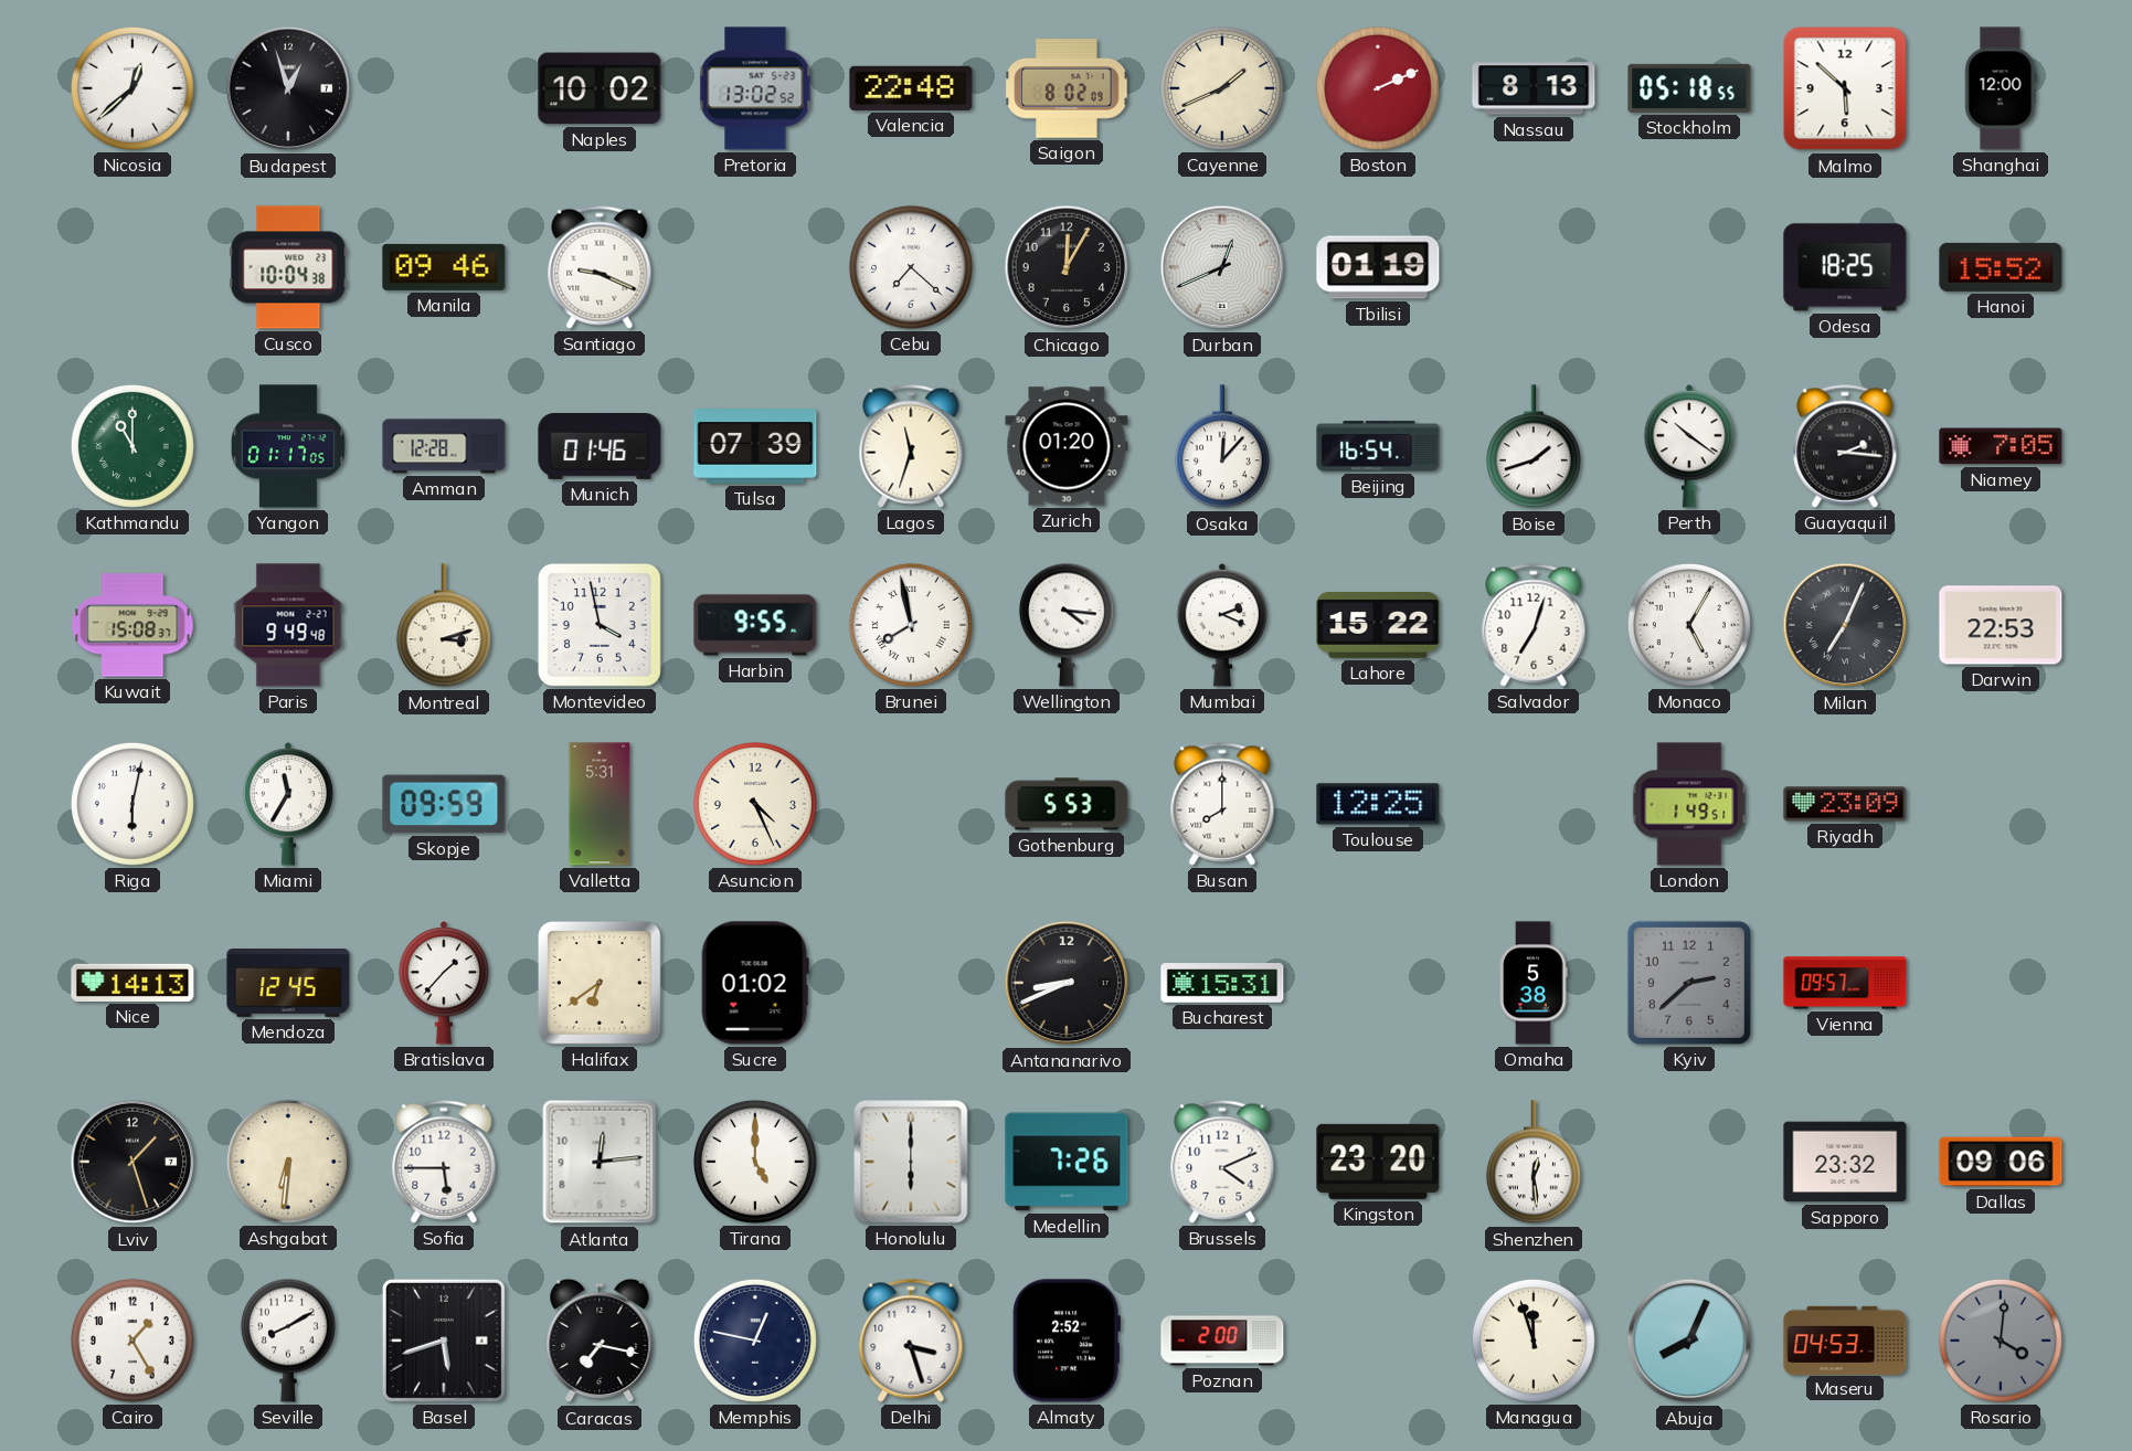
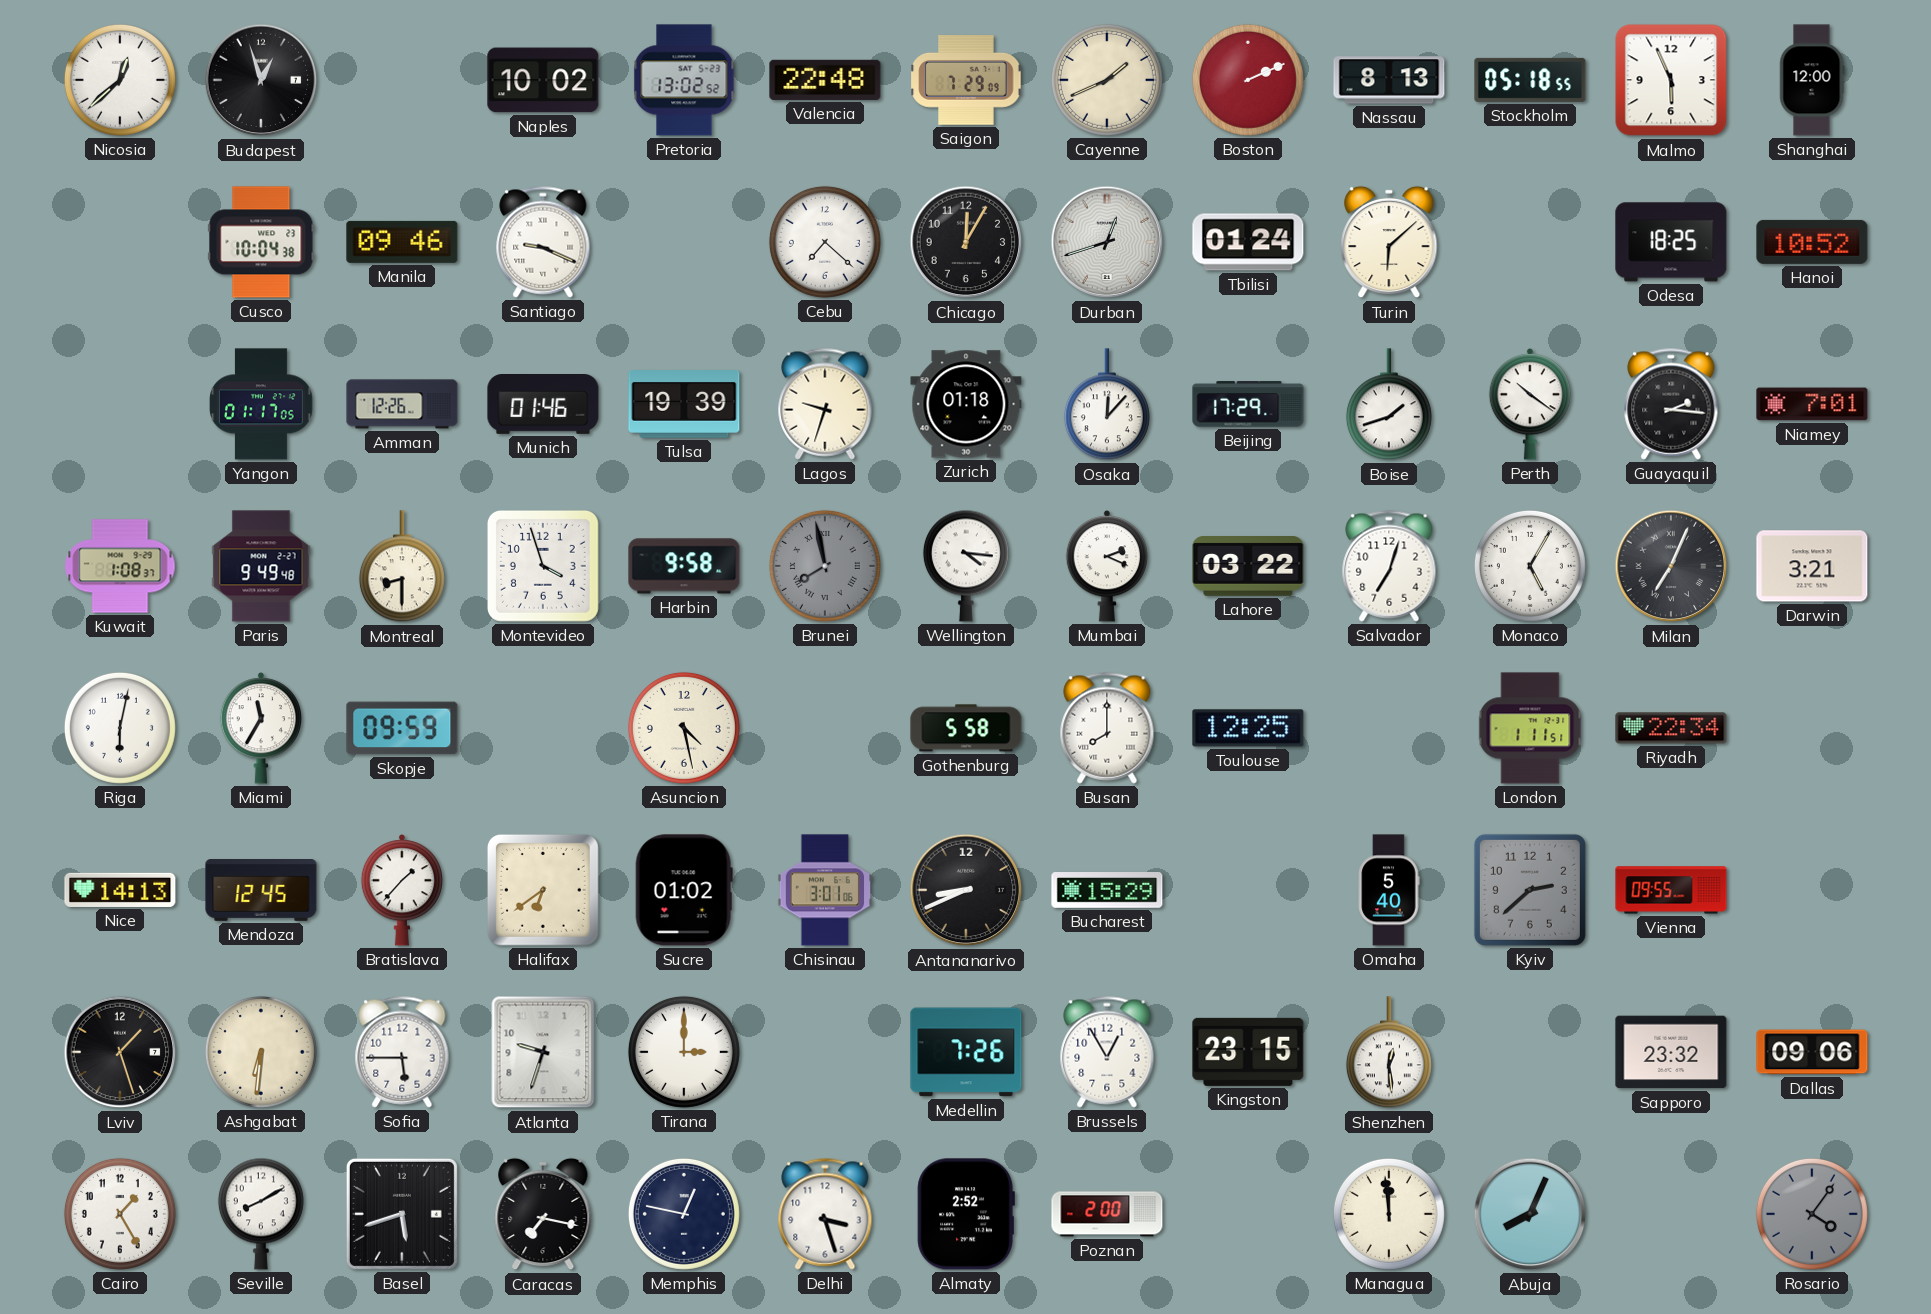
Saigon: 8:02 -> 7:29
Malmo: 5:52 -> 5:56
Durban: 12:41 -> 12:42
Tbilisi: 01:19 -> 01:24
Turin: none -> 6:08
Hanoi: 15:52 -> 10:52
Kathmandu: 11:00 -> none
Amman: 12:28 -> 12:26
Tulsa: 07:39 -> 19:39
Lagos: 11:33 -> 9:33
Zurich: 01:20 -> 01:18
Beijing: 16:54 -> 17:29
Niamey: 7:05 -> 7:01
Kuwait: 15:08 -> 1:08
Montreal: 3:12 -> 8:30
Montevideo: 3:58 -> 3:57
Harbin: 9:55 -> 9:58
Brunei dial: white -> grey
Lahore: 15:22 -> 03:22
Darwin: 22:53 -> 3:21
Valletta: 5:31 -> none
Asuncion: 4:26 -> 4:28
Gothenburg: 5:53 -> 5:58
London: 1:49 -> 1:11
Riyadh: 23:09 -> 22:34
Chisinau: none -> 3:01
Bucharest: 15:31 -> 15:29
Omaha: 5:38 -> 5:40
Vienna: 09:57 -> 09:55
Atlanta: 12:14 -> 9:33
Tirana: 5:00 -> 3:00
Honolulu: 6:00 -> none
Brussels: 4:11 -> 12:55
Kingston: 23:20 -> 23:15
Managua: 11:57 -> 11:59
Maseru: 04:53 -> none
Rosario: 4:01 -> 4:06
